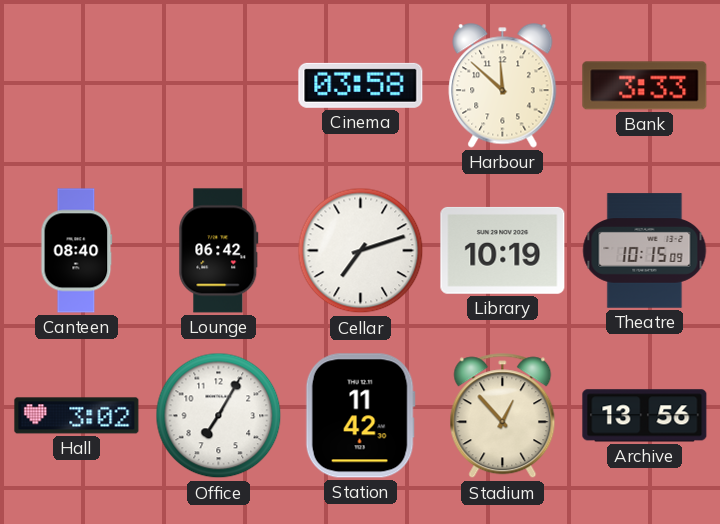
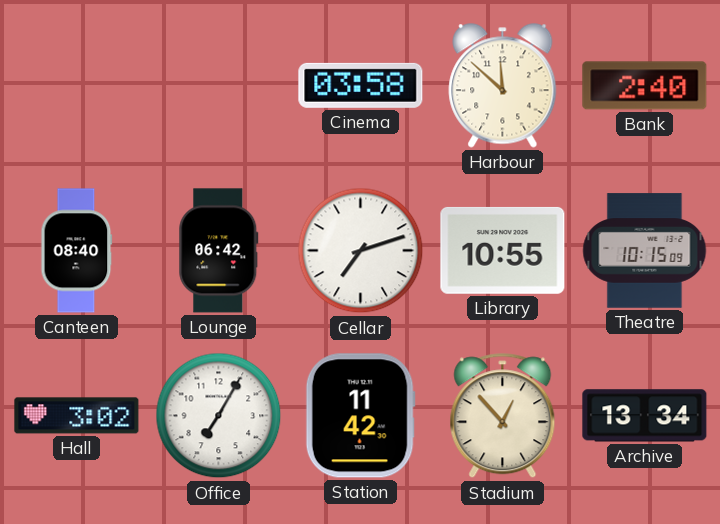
Bank: 3:33 -> 2:40
Library: 10:19 -> 10:55
Archive: 13:56 -> 13:34
